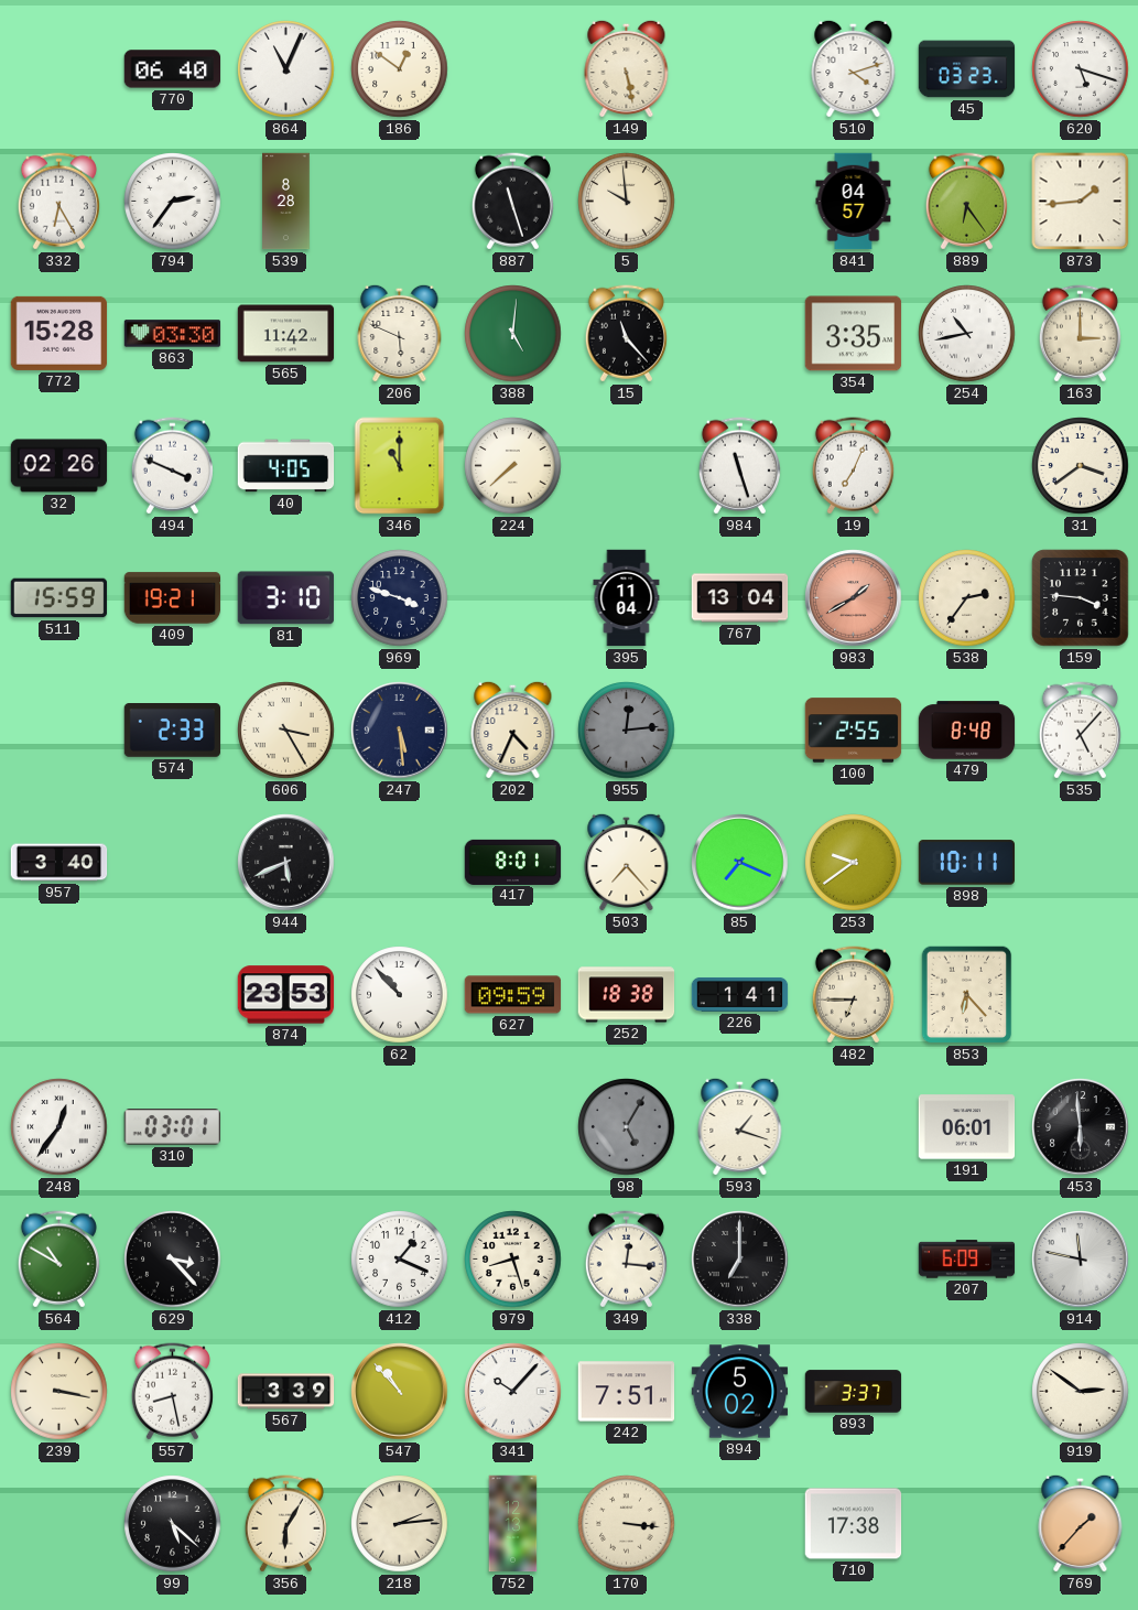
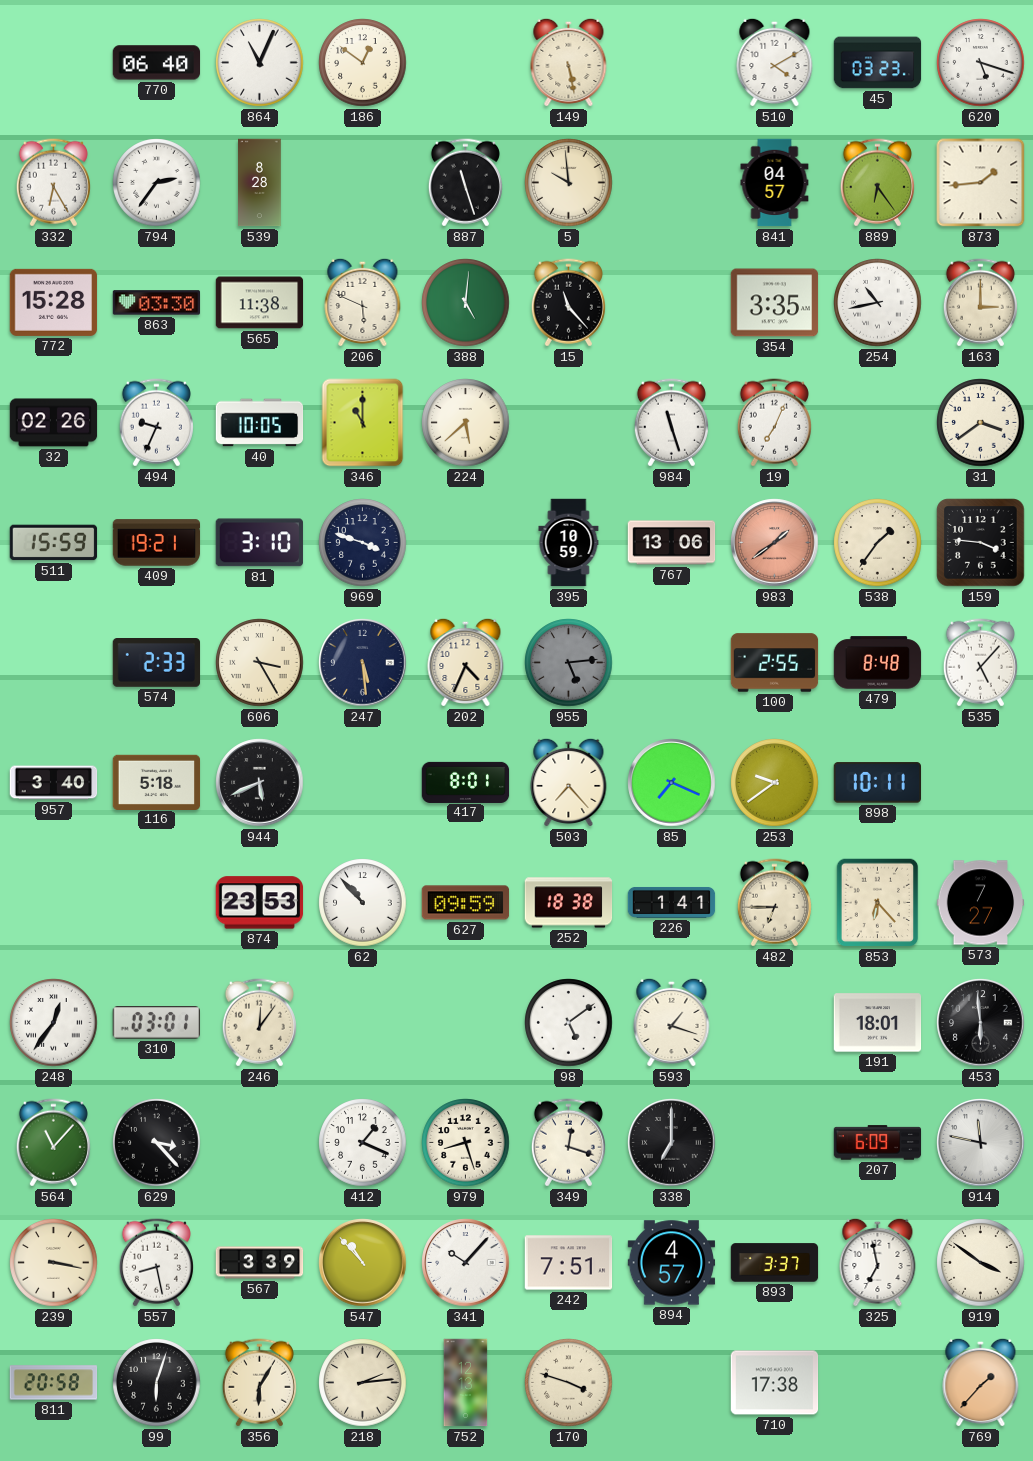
510: 4:12 -> 4:10
565: 11:42 -> 11:38
494: 3:49 -> 9:34
40: 4:05 -> 10:05
224: 7:38 -> 5:38
395: 11:04 -> 10:59
767: 13:04 -> 13:06
983: 1:40 -> 1:39
538: 2:36 -> 1:36
955: 12:14 -> 5:14
116: none -> 5:18
573: none -> 7:27
246: none -> 12:06
98: 5:05 -> 5:09
98 dial: grey -> white
191: 06:01 -> 18:01
564: 10:50 -> 11:07
349: 12:16 -> 12:18
894: 5:02 -> 4:57
325: none -> 6:58
919: 2:51 -> 3:51
811: none -> 20:58
99: 5:22 -> 6:03
170: 3:16 -> 3:48
